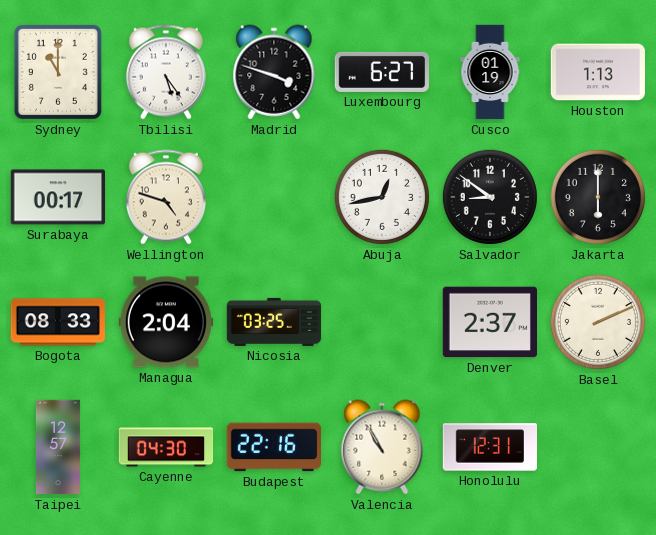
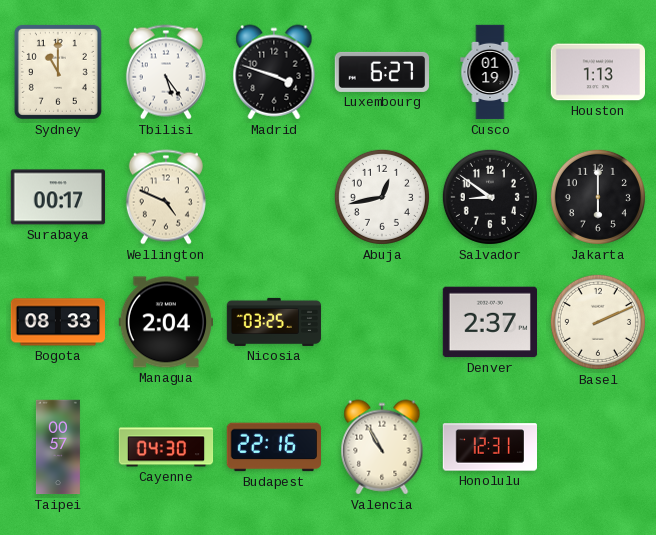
Wellington: 4:48 -> 4:49
Taipei: 12:57 -> 00:57
